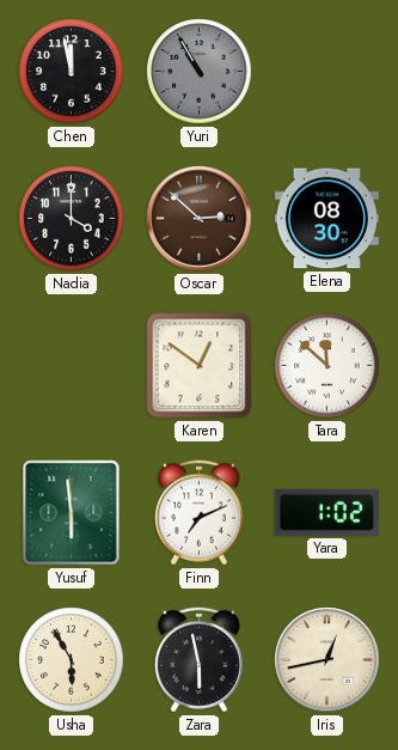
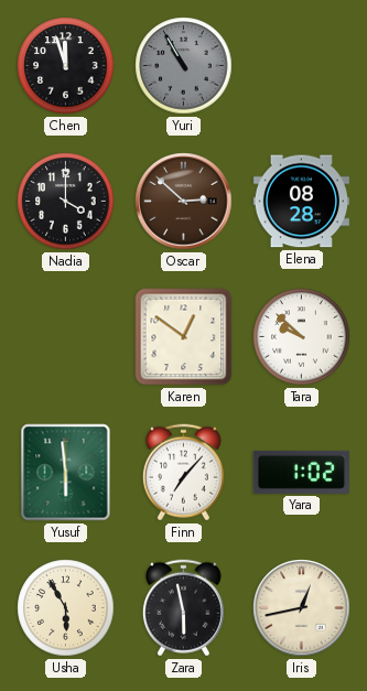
Chen: 11:58 -> 11:57
Elena: 08:30 -> 08:28
Tara: 11:52 -> 9:52
Finn: 7:11 -> 7:07
